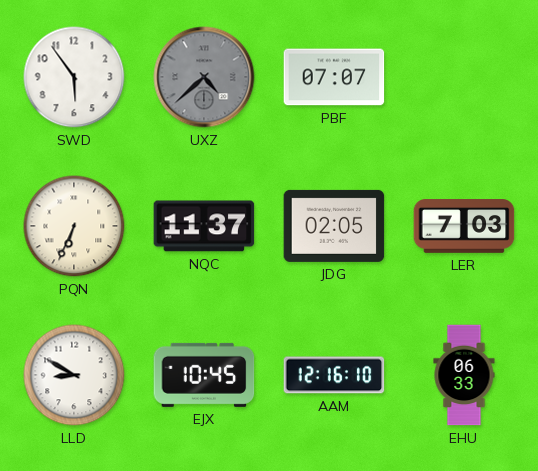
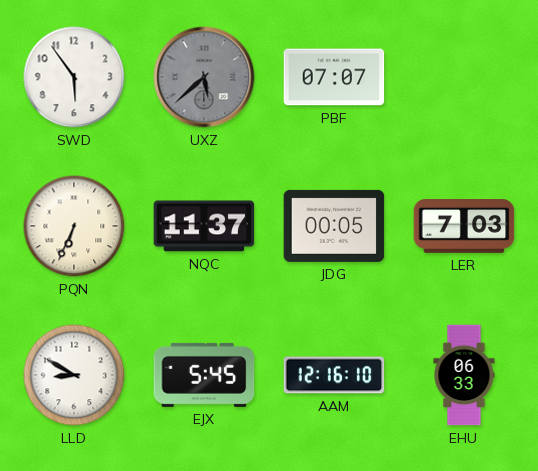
UXZ: 4:38 -> 5:38
JDG: 02:05 -> 00:05
EJX: 10:45 -> 5:45
